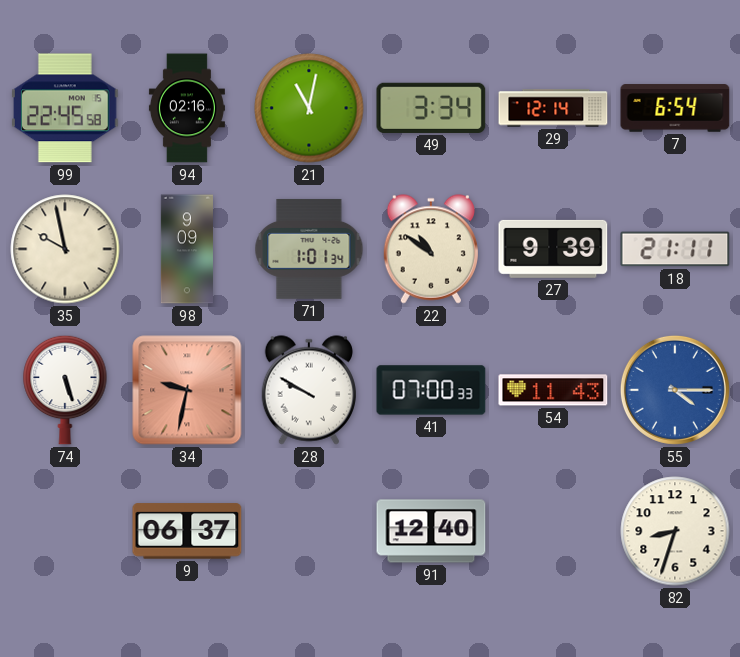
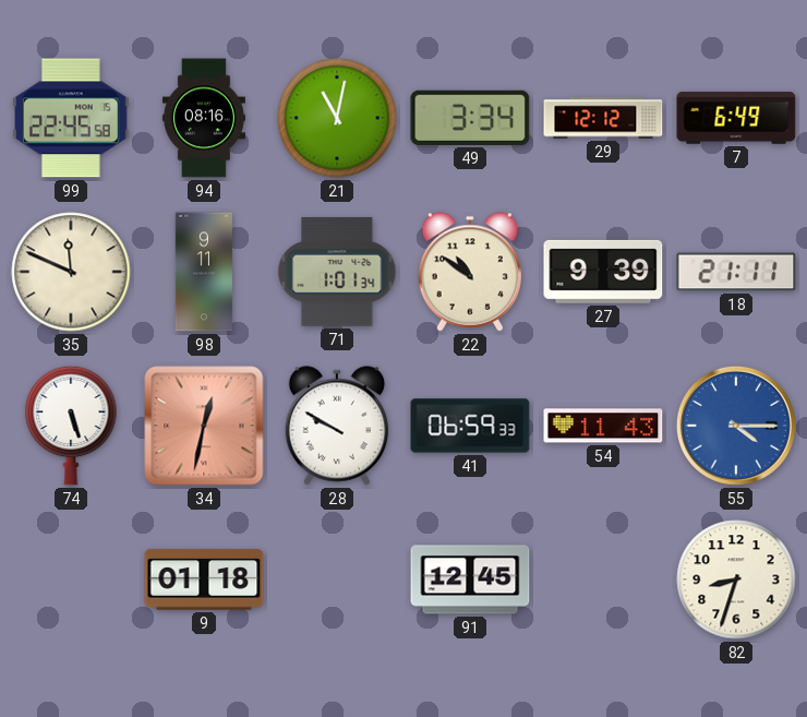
94: 02:16 -> 08:16
29: 12:14 -> 12:12
7: 6:54 -> 6:49
35: 9:58 -> 11:49
98: 9:09 -> 9:11
34: 9:32 -> 12:32
41: 07:00 -> 06:59
9: 06:37 -> 01:18
91: 12:40 -> 12:45
